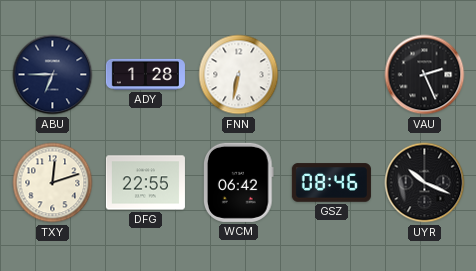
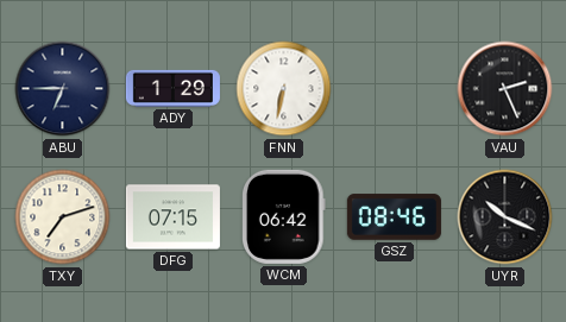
ADY: 1:28 -> 1:29
TXY: 12:12 -> 7:12
DFG: 22:55 -> 07:15
